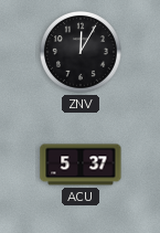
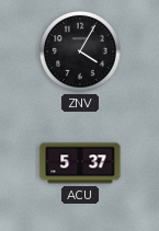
ZNV: 12:05 -> 4:05
